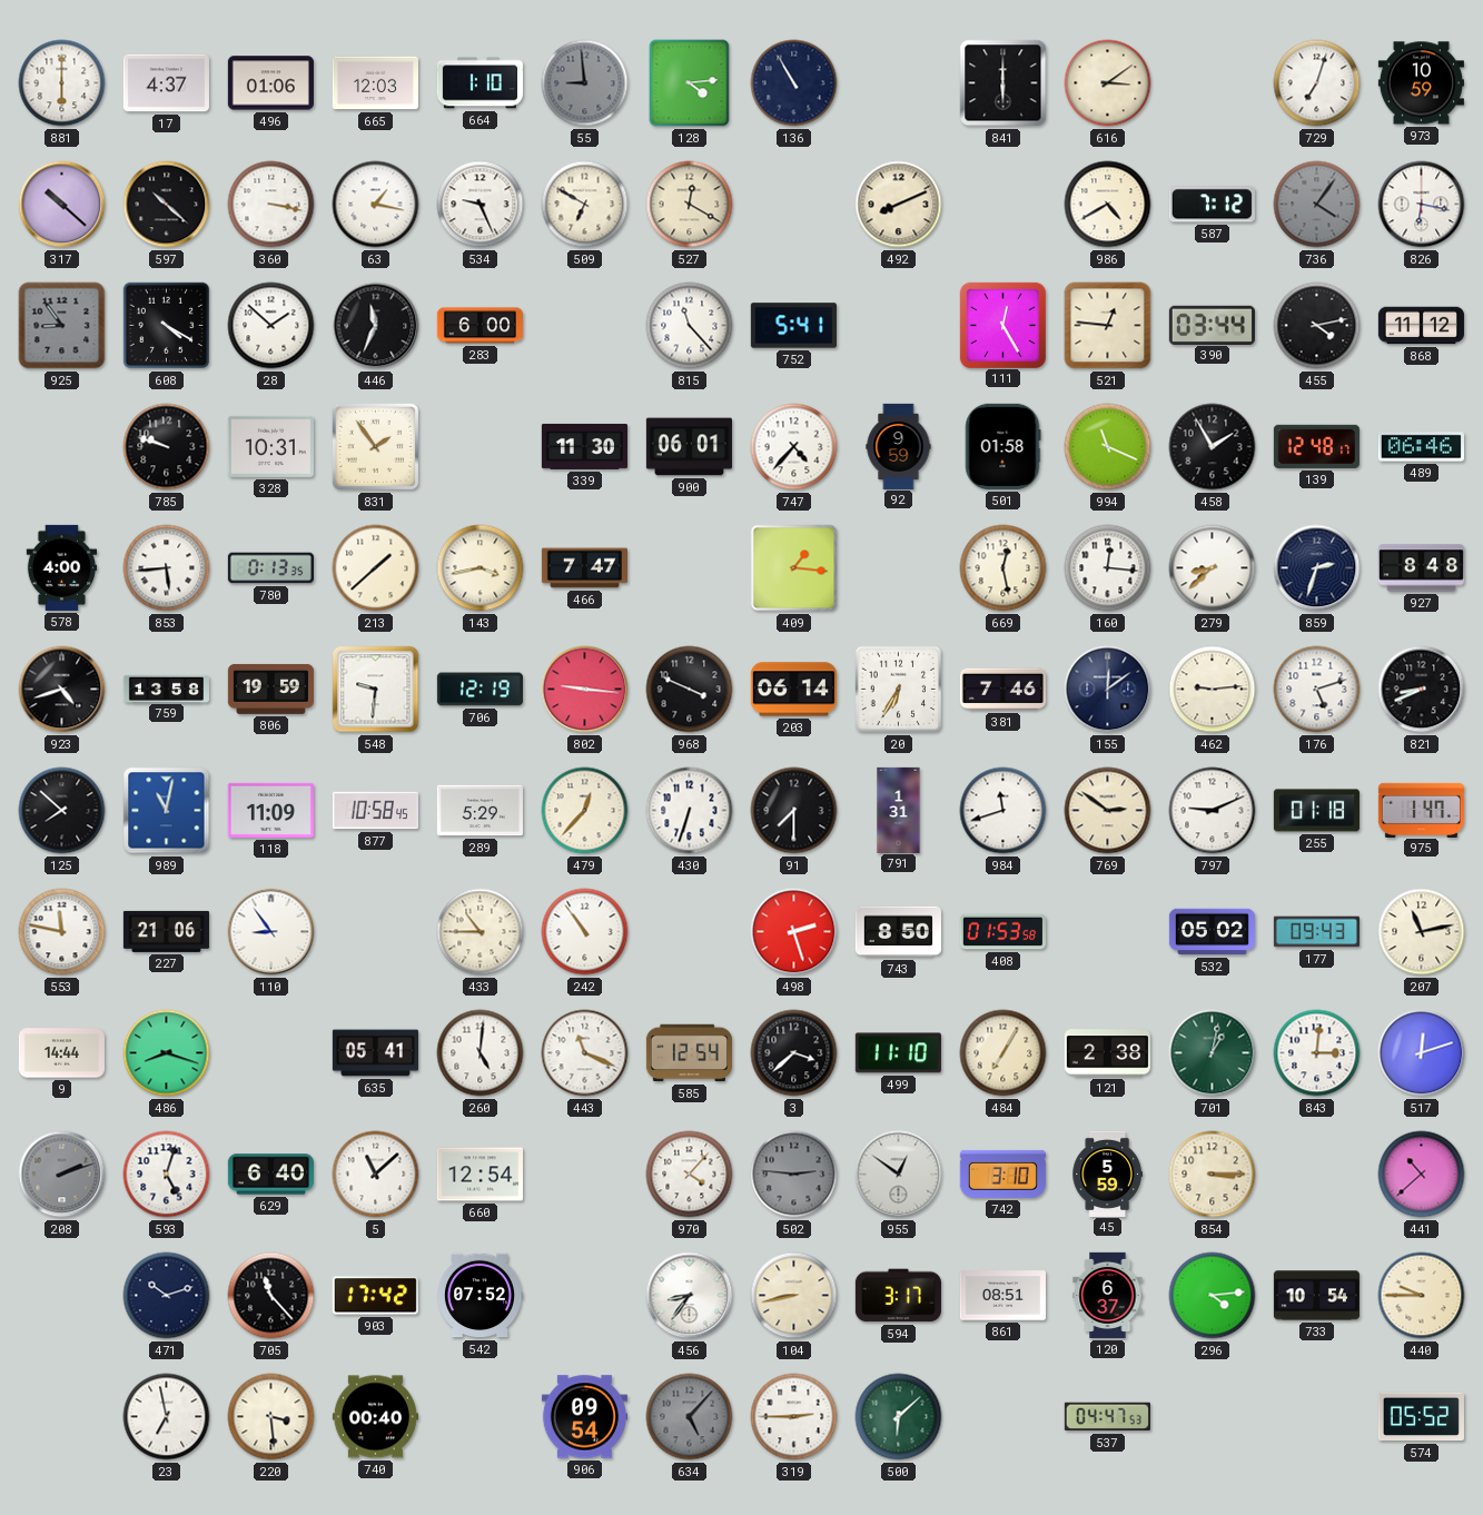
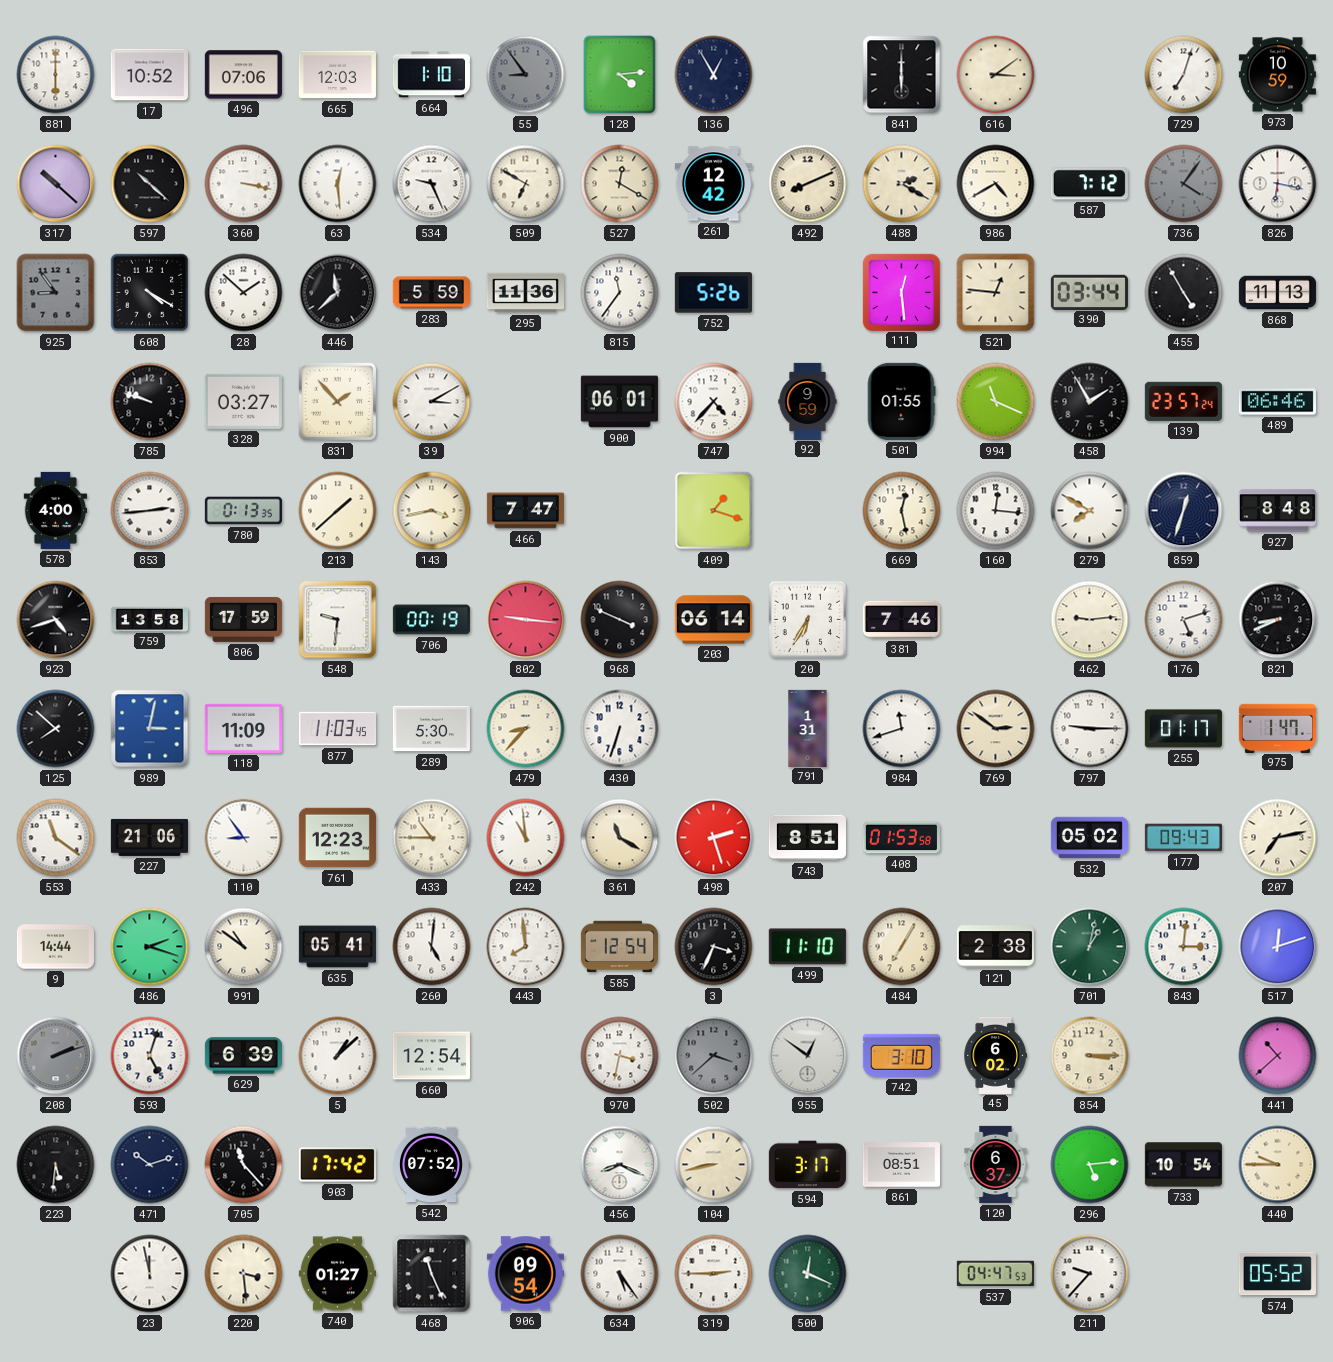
17: 4:37 -> 10:52
496: 01:06 -> 07:06
55: 8:59 -> 8:54
136: 10:55 -> 12:55
63: 1:17 -> 12:29
261: none -> 12:42
488: none -> 2:20
446: 11:34 -> 11:38
283: 6:00 -> 5:59
295: none -> 11:36
815: 11:23 -> 11:36
752: 5:41 -> 5:26
111: 12:25 -> 12:29
455: 4:13 -> 4:55
868: 11:12 -> 11:13
328: 10:31 -> 03:27
831: 1:54 -> 1:53
39: none -> 3:10
339: 11:30 -> none
501: 01:58 -> 01:55
139: 12:48 -> 23:57
853: 5:44 -> 2:44
409: 1:16 -> 1:18
279: 8:38 -> 7:50
859: 2:33 -> 12:33
806: 19:59 -> 17:59
706: 12:19 -> 00:19
155: 12:09 -> none
989: 11:02 -> 3:02
877: 10:58 -> 11:03
289: 5:29 -> 5:30
479: 12:37 -> 8:37
91: 7:30 -> none
797: 9:11 -> 9:15
255: 01:18 -> 01:17
553: 11:47 -> 11:21
761: none -> 12:23
242: 10:54 -> 10:59
361: none -> 11:20
743: 8:50 -> 8:51
207: 11:13 -> 7:13
486: 8:18 -> 2:18
991: none -> 10:51
443: 11:19 -> 7:59
3: 3:38 -> 3:34
629: 6:40 -> 6:39
5: 11:08 -> 1:08
970: 4:07 -> 3:32
502: 2:46 -> 3:38
45: 5:59 -> 6:02
223: none -> 5:31
456: 8:36 -> 8:19
296: 4:14 -> 5:14
23: 6:58 -> 11:58
740: 00:40 -> 01:27
468: none -> 11:26
634: 5:07 -> 5:24
634 dial: grey -> white
500: 6:08 -> 12:19
211: none -> 9:37
